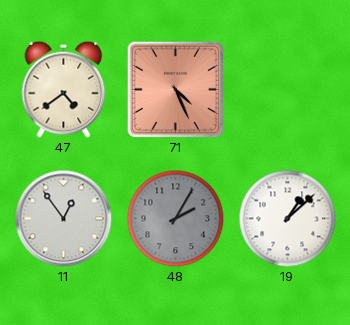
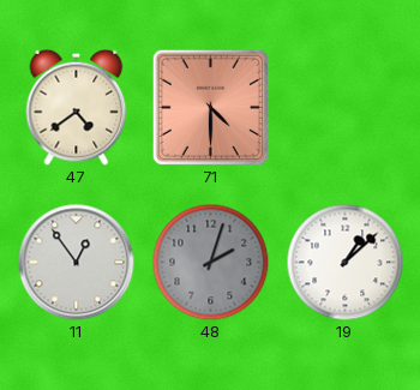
71: 4:26 -> 4:30
48: 2:05 -> 2:03
